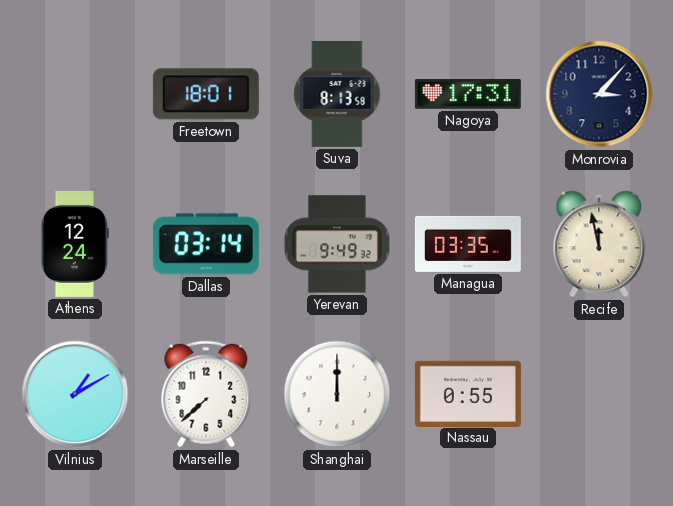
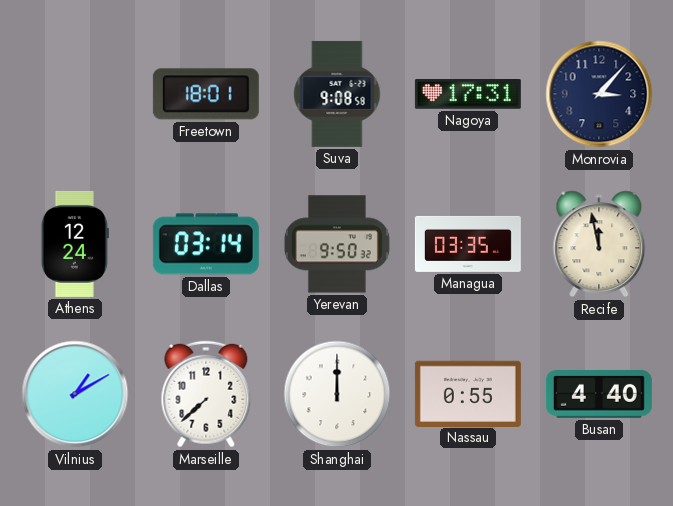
Suva: 8:13 -> 9:08
Yerevan: 9:49 -> 9:50
Busan: none -> 4:40
